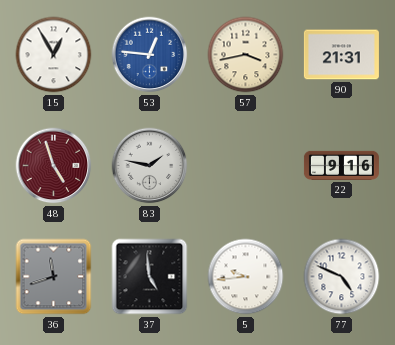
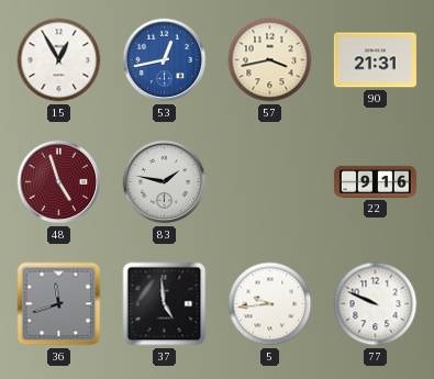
53: 12:46 -> 12:43
77: 4:49 -> 9:49
